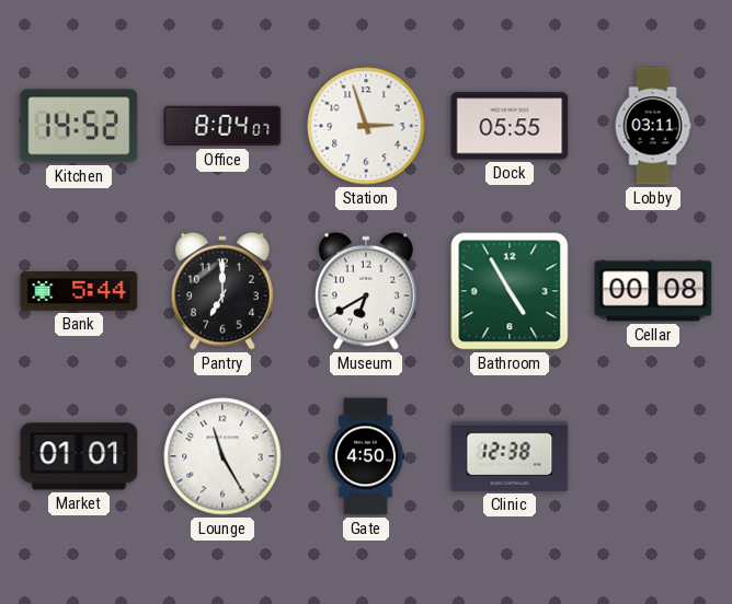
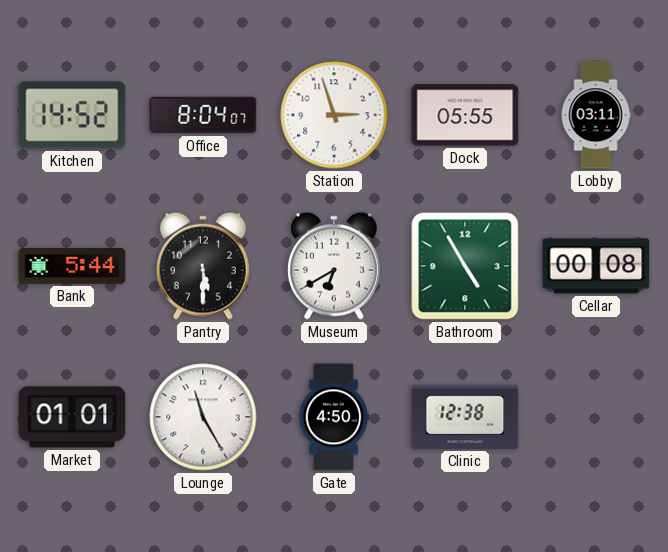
Pantry: 7:00 -> 5:30
